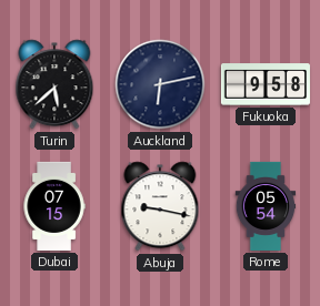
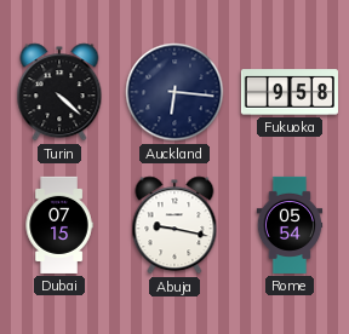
Turin: 5:38 -> 4:22
Auckland: 6:13 -> 6:16
